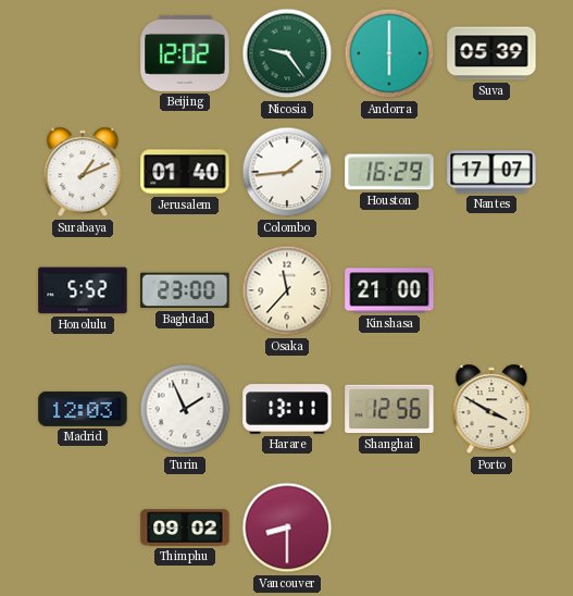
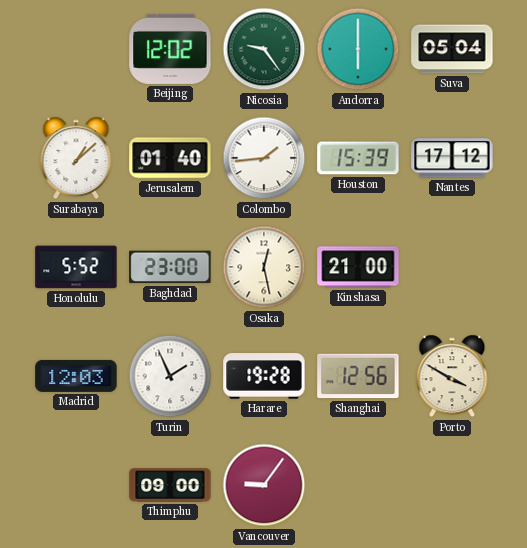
Suva: 05:39 -> 05:04
Surabaya: 1:11 -> 1:08
Houston: 16:29 -> 15:39
Nantes: 17:07 -> 17:12
Osaka: 11:37 -> 12:28
Harare: 13:11 -> 19:28
Thimphu: 09:02 -> 09:00
Vancouver: 8:30 -> 9:06
